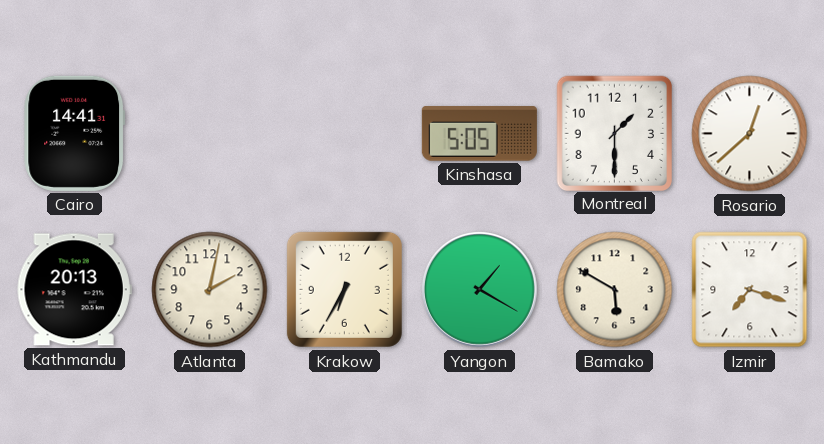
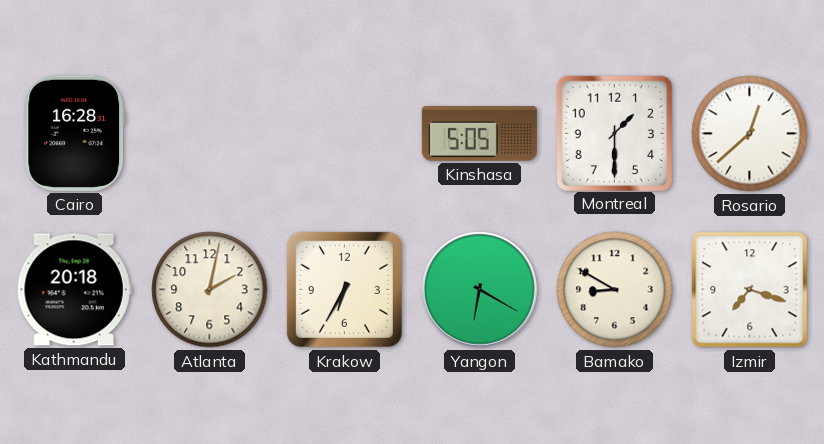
Cairo: 14:41 -> 16:28
Kathmandu: 20:13 -> 20:18
Yangon: 1:20 -> 6:20
Bamako: 5:50 -> 8:50
